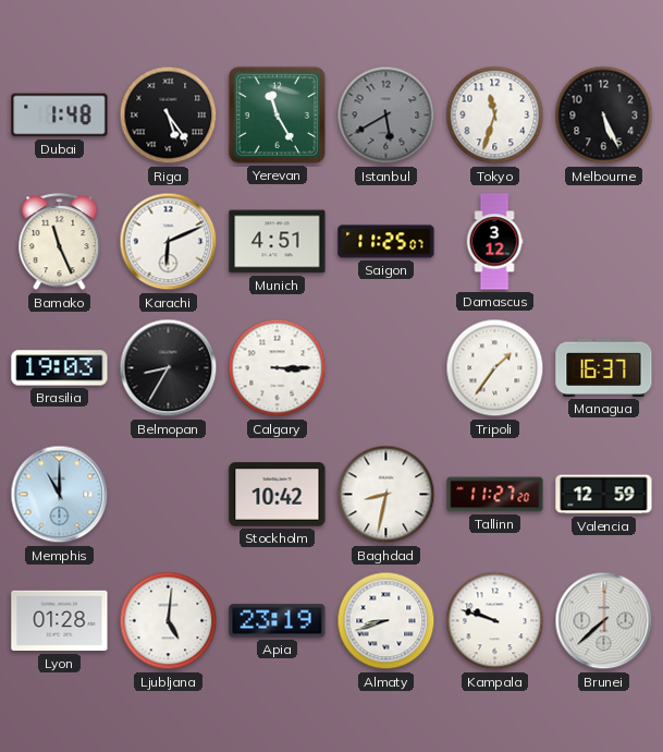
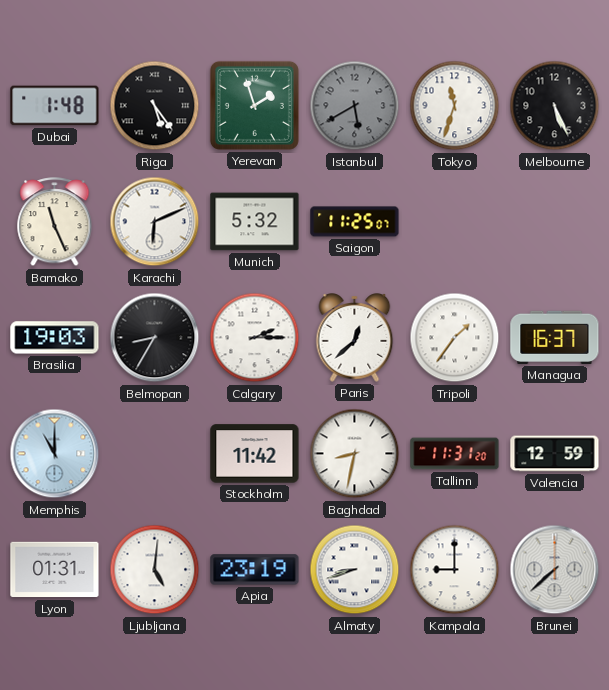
Yerevan: 11:25 -> 1:57
Munich: 4:51 -> 5:32
Damascus: 3:12 -> none
Calgary: 3:15 -> 2:15
Paris: none -> 12:38
Stockholm: 10:42 -> 11:42
Tallinn: 11:27 -> 11:31
Lyon: 01:28 -> 01:31
Kampala: 9:48 -> 9:00
